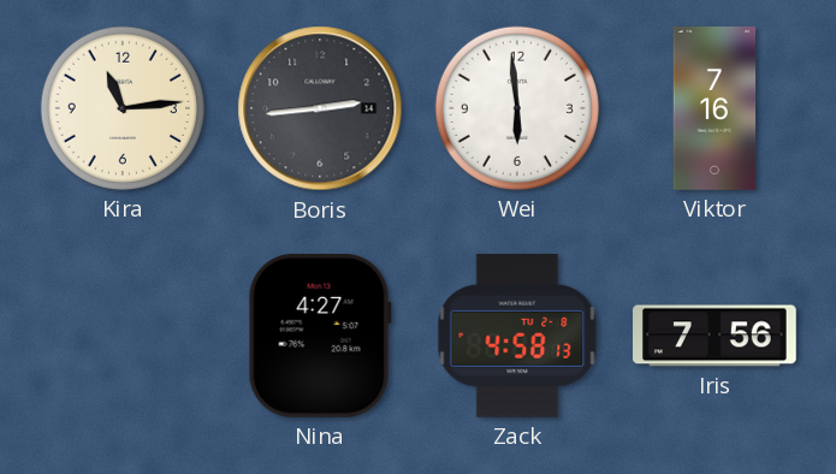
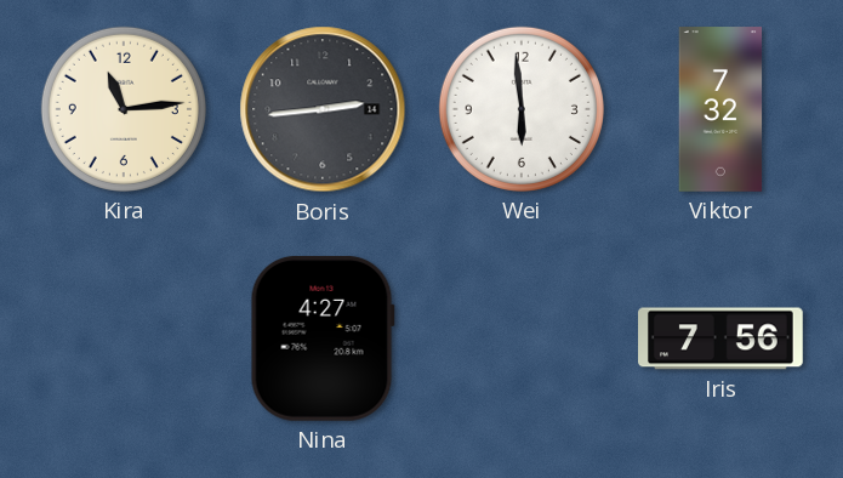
Viktor: 7:16 -> 7:32
Zack: 4:58 -> none
